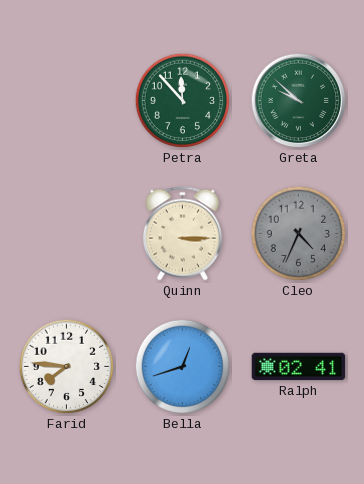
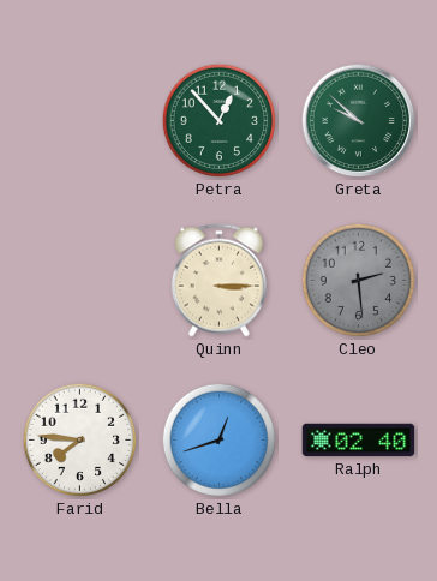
Petra: 11:53 -> 12:53
Cleo: 4:34 -> 2:29
Ralph: 02:41 -> 02:40
